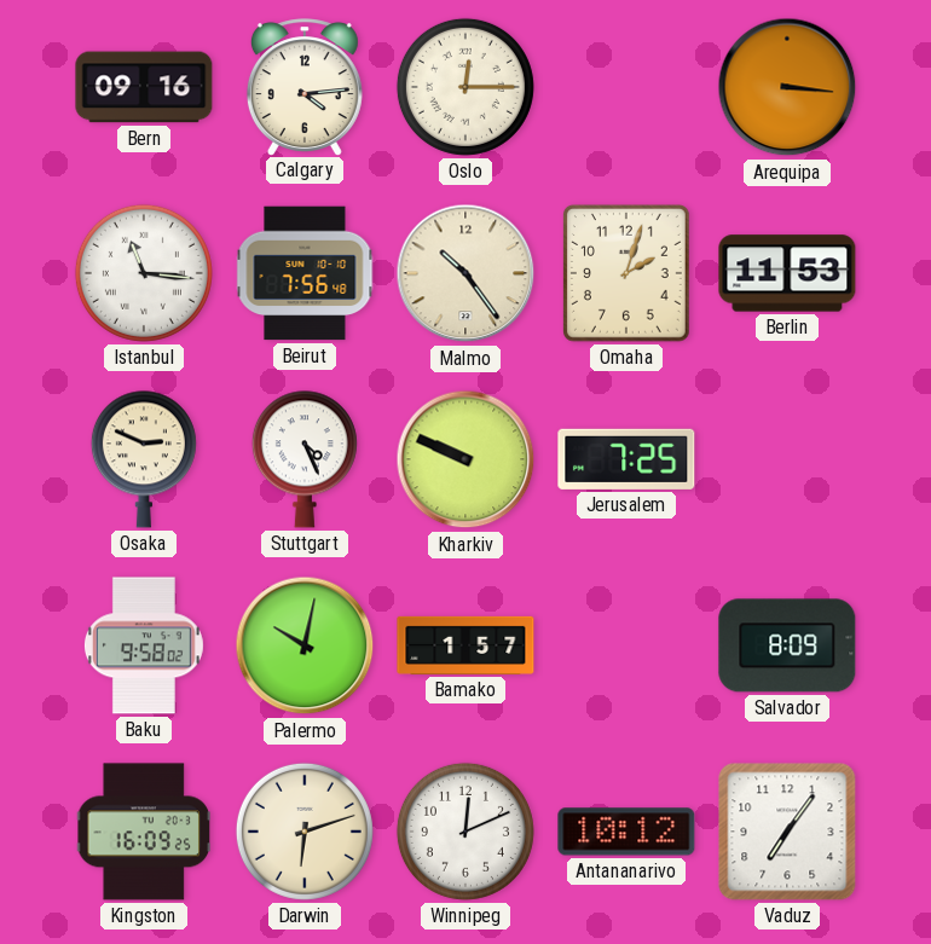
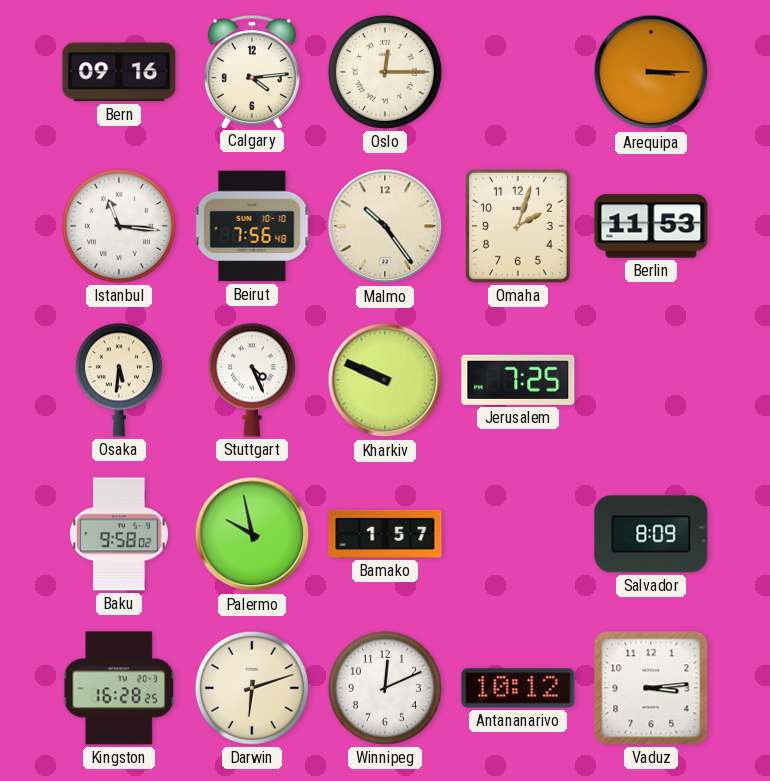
Arequipa: 3:16 -> 3:15
Osaka: 2:49 -> 5:31
Palermo: 10:02 -> 9:58
Kingston: 16:09 -> 16:28
Vaduz: 7:06 -> 3:14
